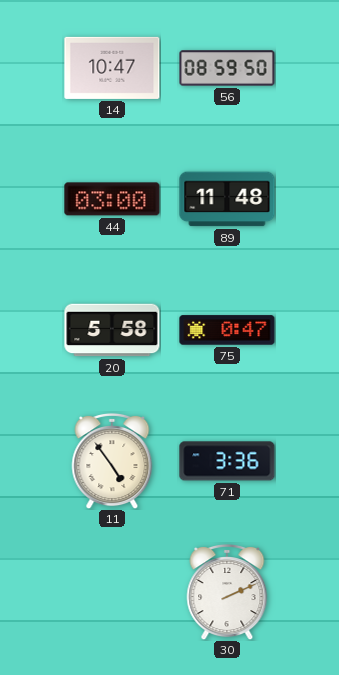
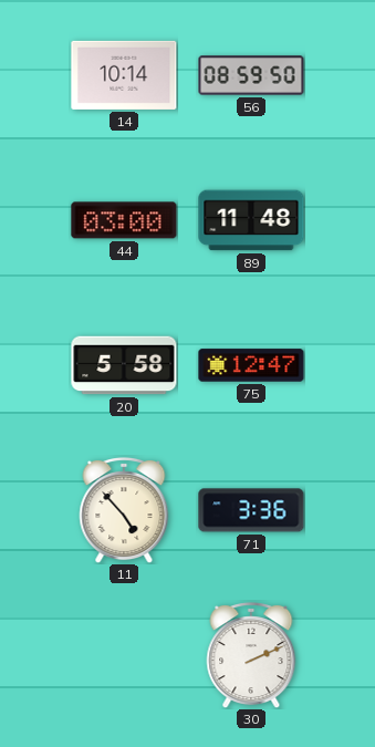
14: 10:47 -> 10:14
75: 0:47 -> 12:47
11: 4:54 -> 4:53
